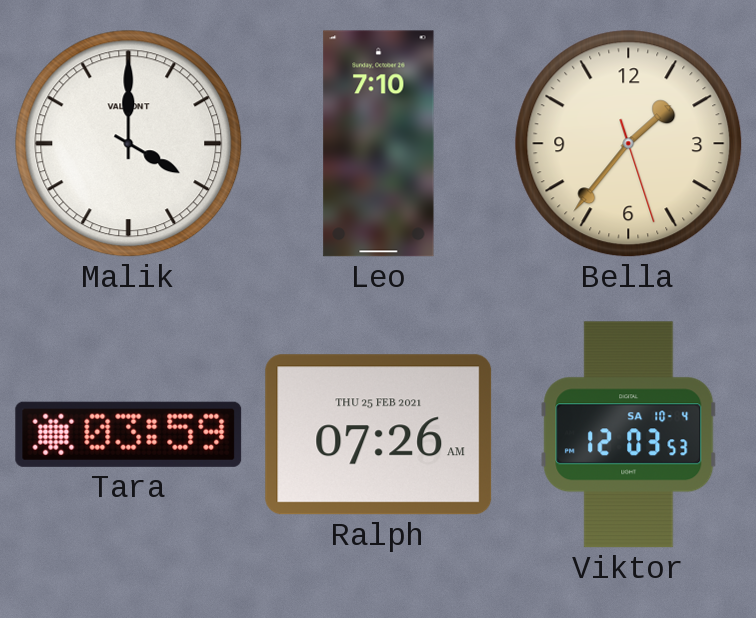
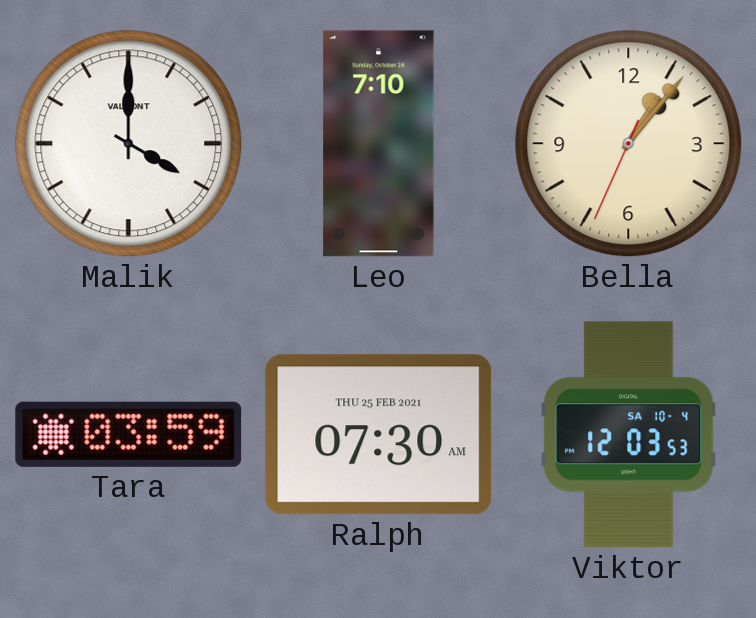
Bella: 1:36 -> 1:06
Ralph: 07:26 -> 07:30
